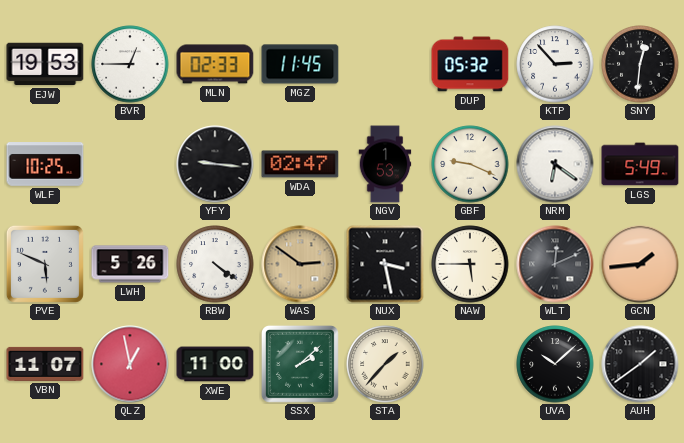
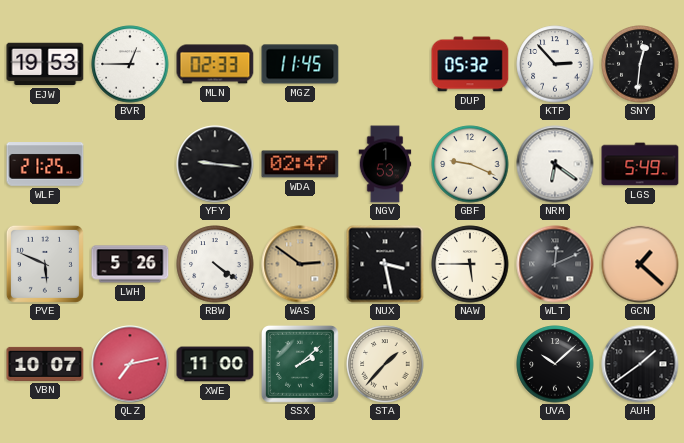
WLF: 10:25 -> 21:25
GCN: 1:44 -> 1:22
VBN: 11:07 -> 10:07
QLZ: 12:58 -> 7:13
